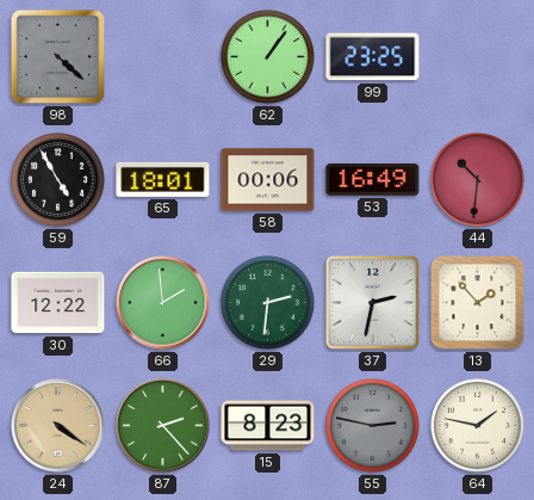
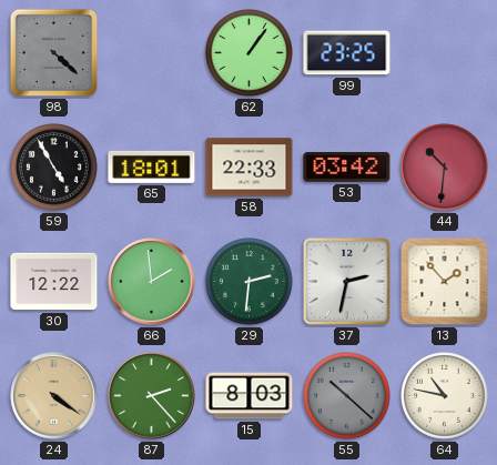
58: 00:06 -> 22:33
53: 16:49 -> 03:42
15: 8:23 -> 8:03
55: 2:47 -> 10:22
64: 1:47 -> 10:47
